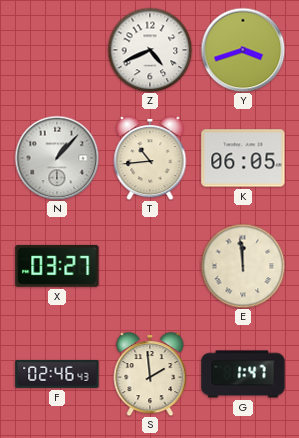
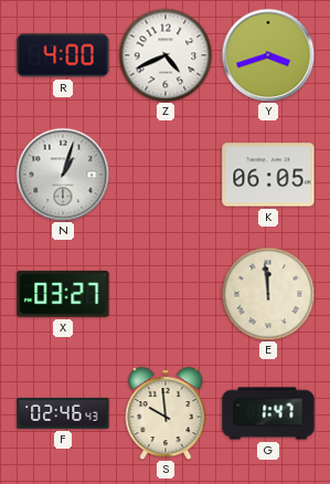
R: none -> 4:00
N: 1:07 -> 1:03
T: 10:44 -> none
S: 1:59 -> 9:59
